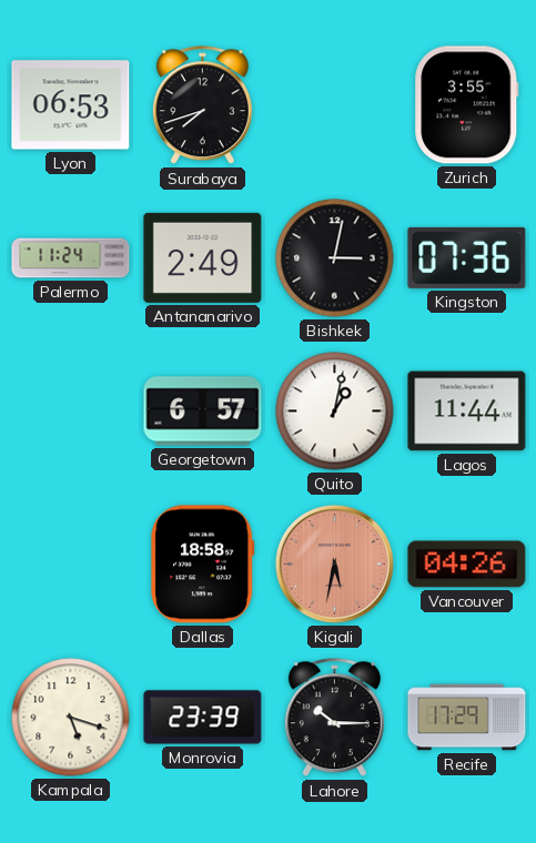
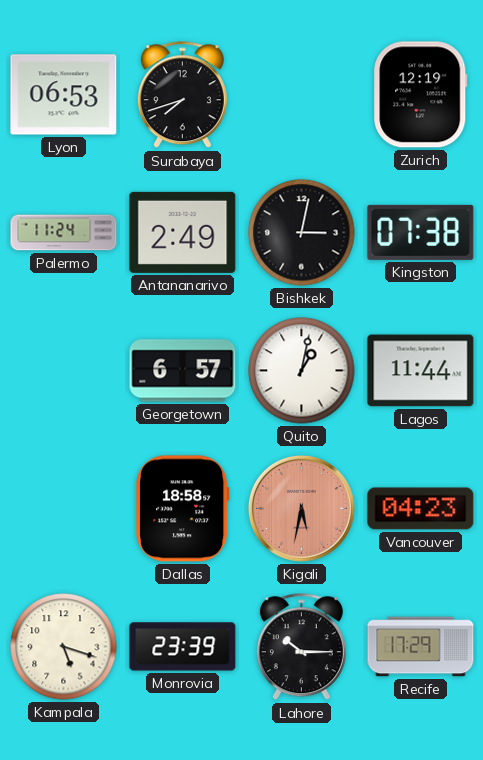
Zurich: 3:55 -> 12:19
Kingston: 07:36 -> 07:38
Vancouver: 04:26 -> 04:23
